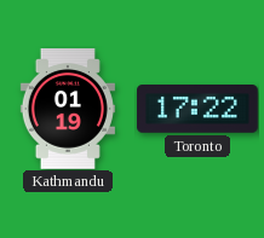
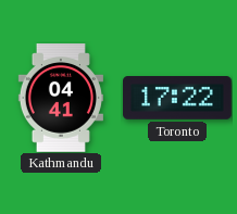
Kathmandu: 01:19 -> 04:41
